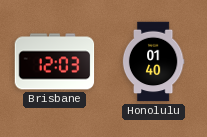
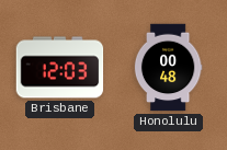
Honolulu: 01:40 -> 00:48
